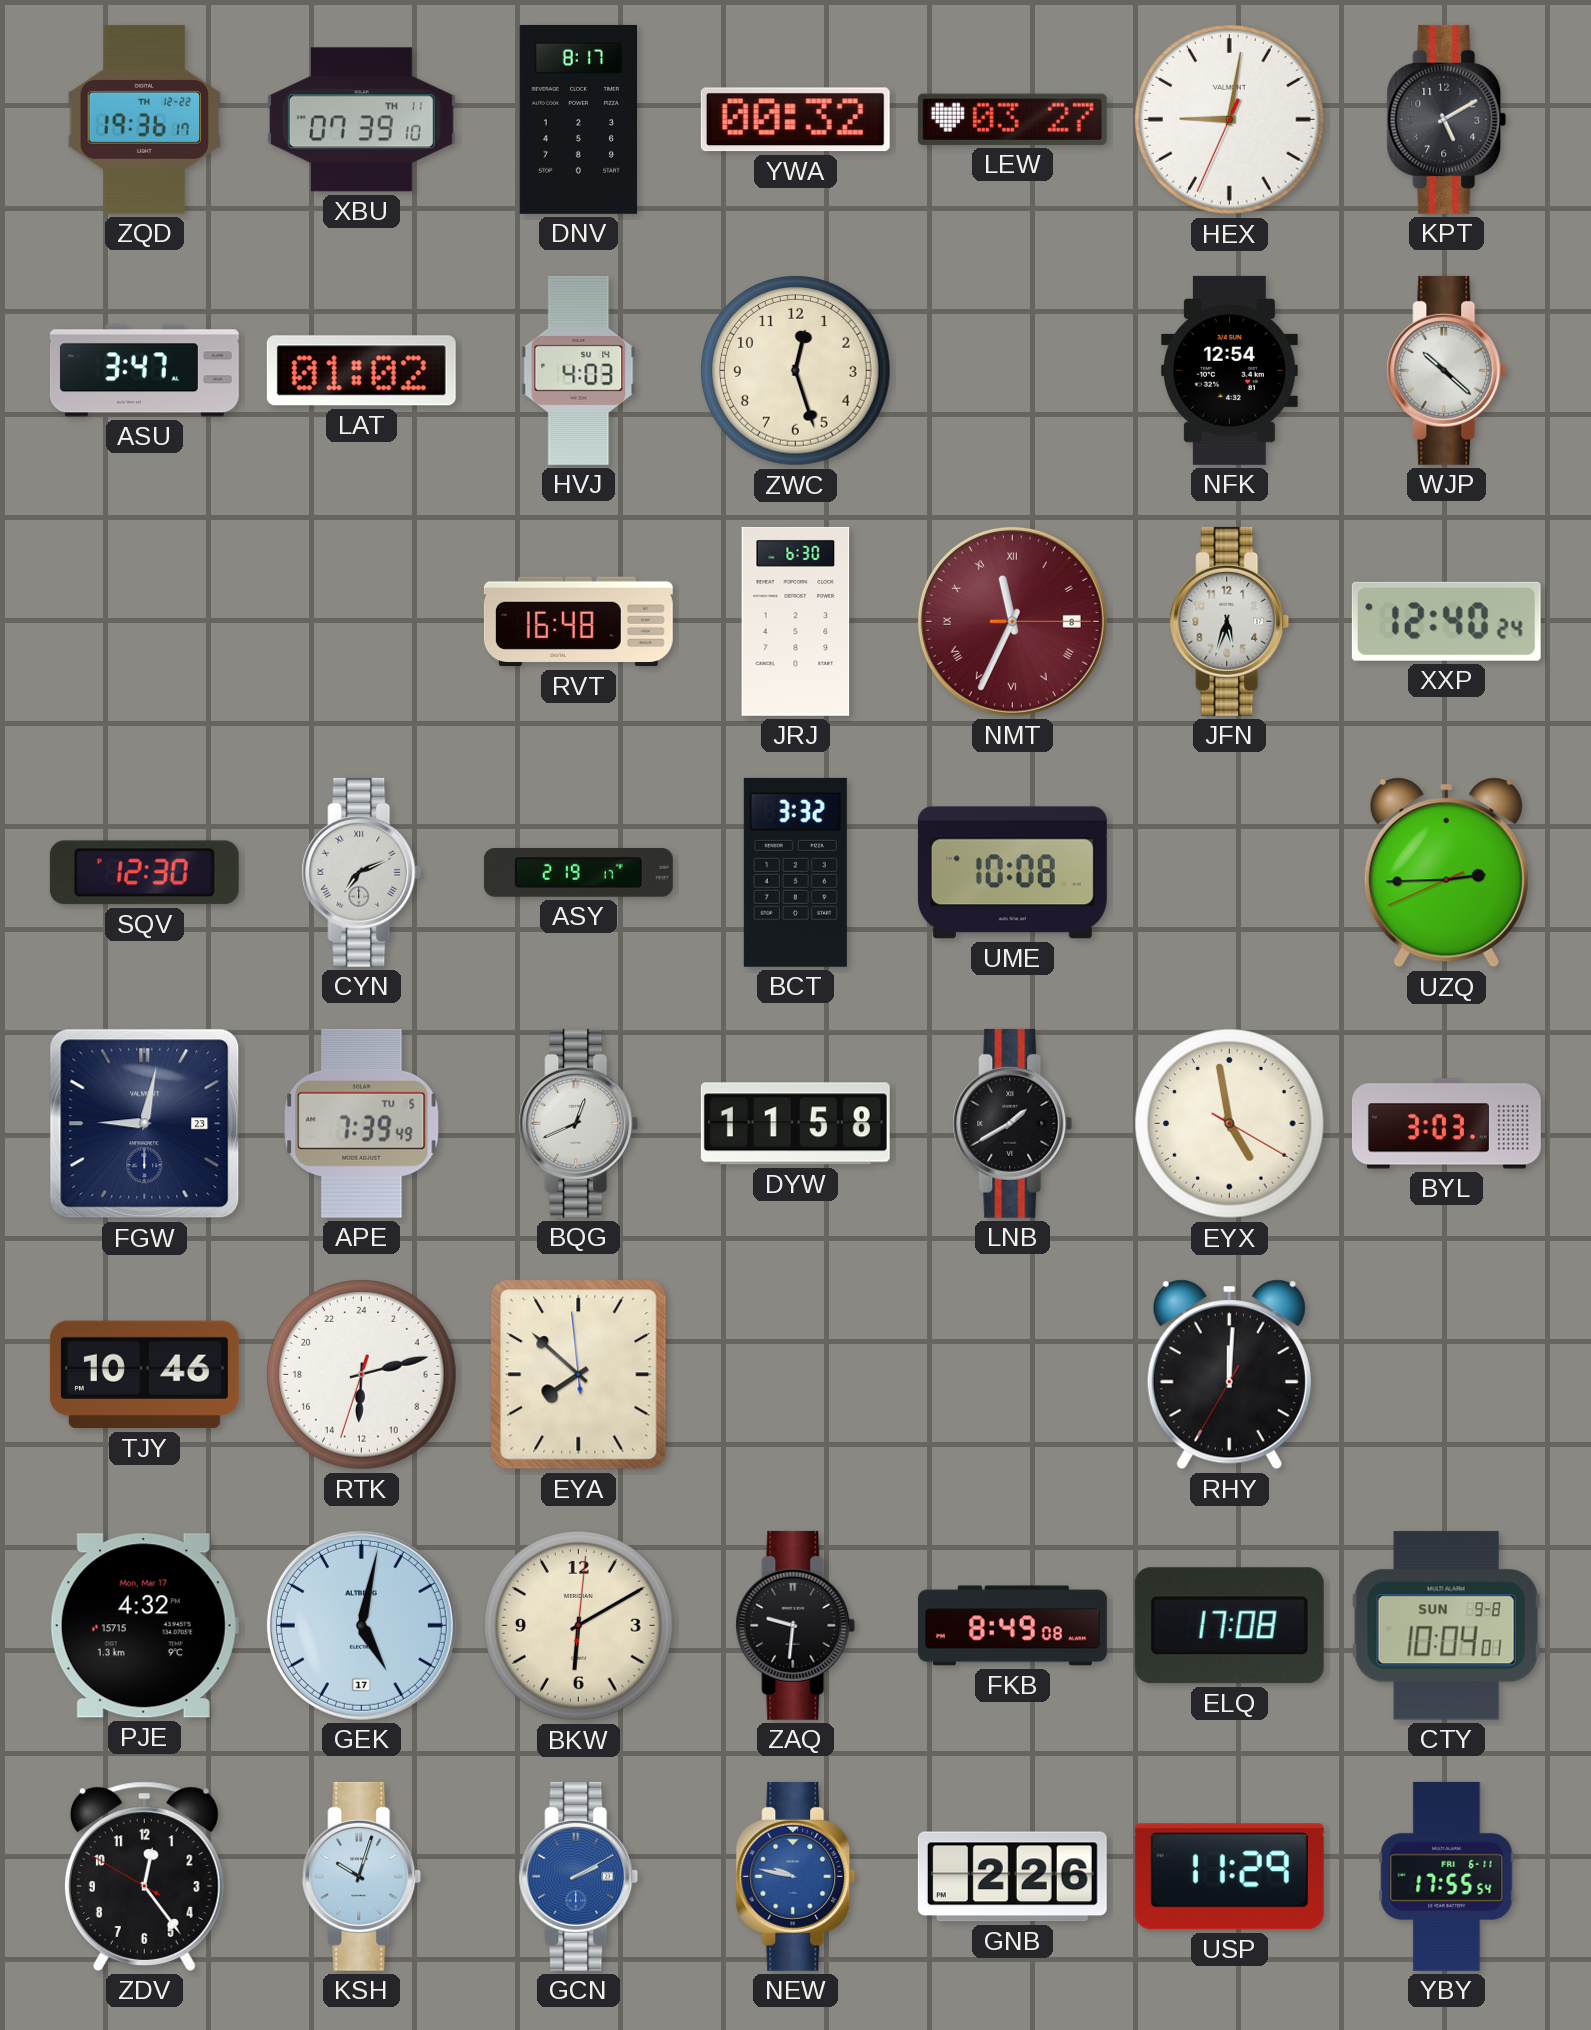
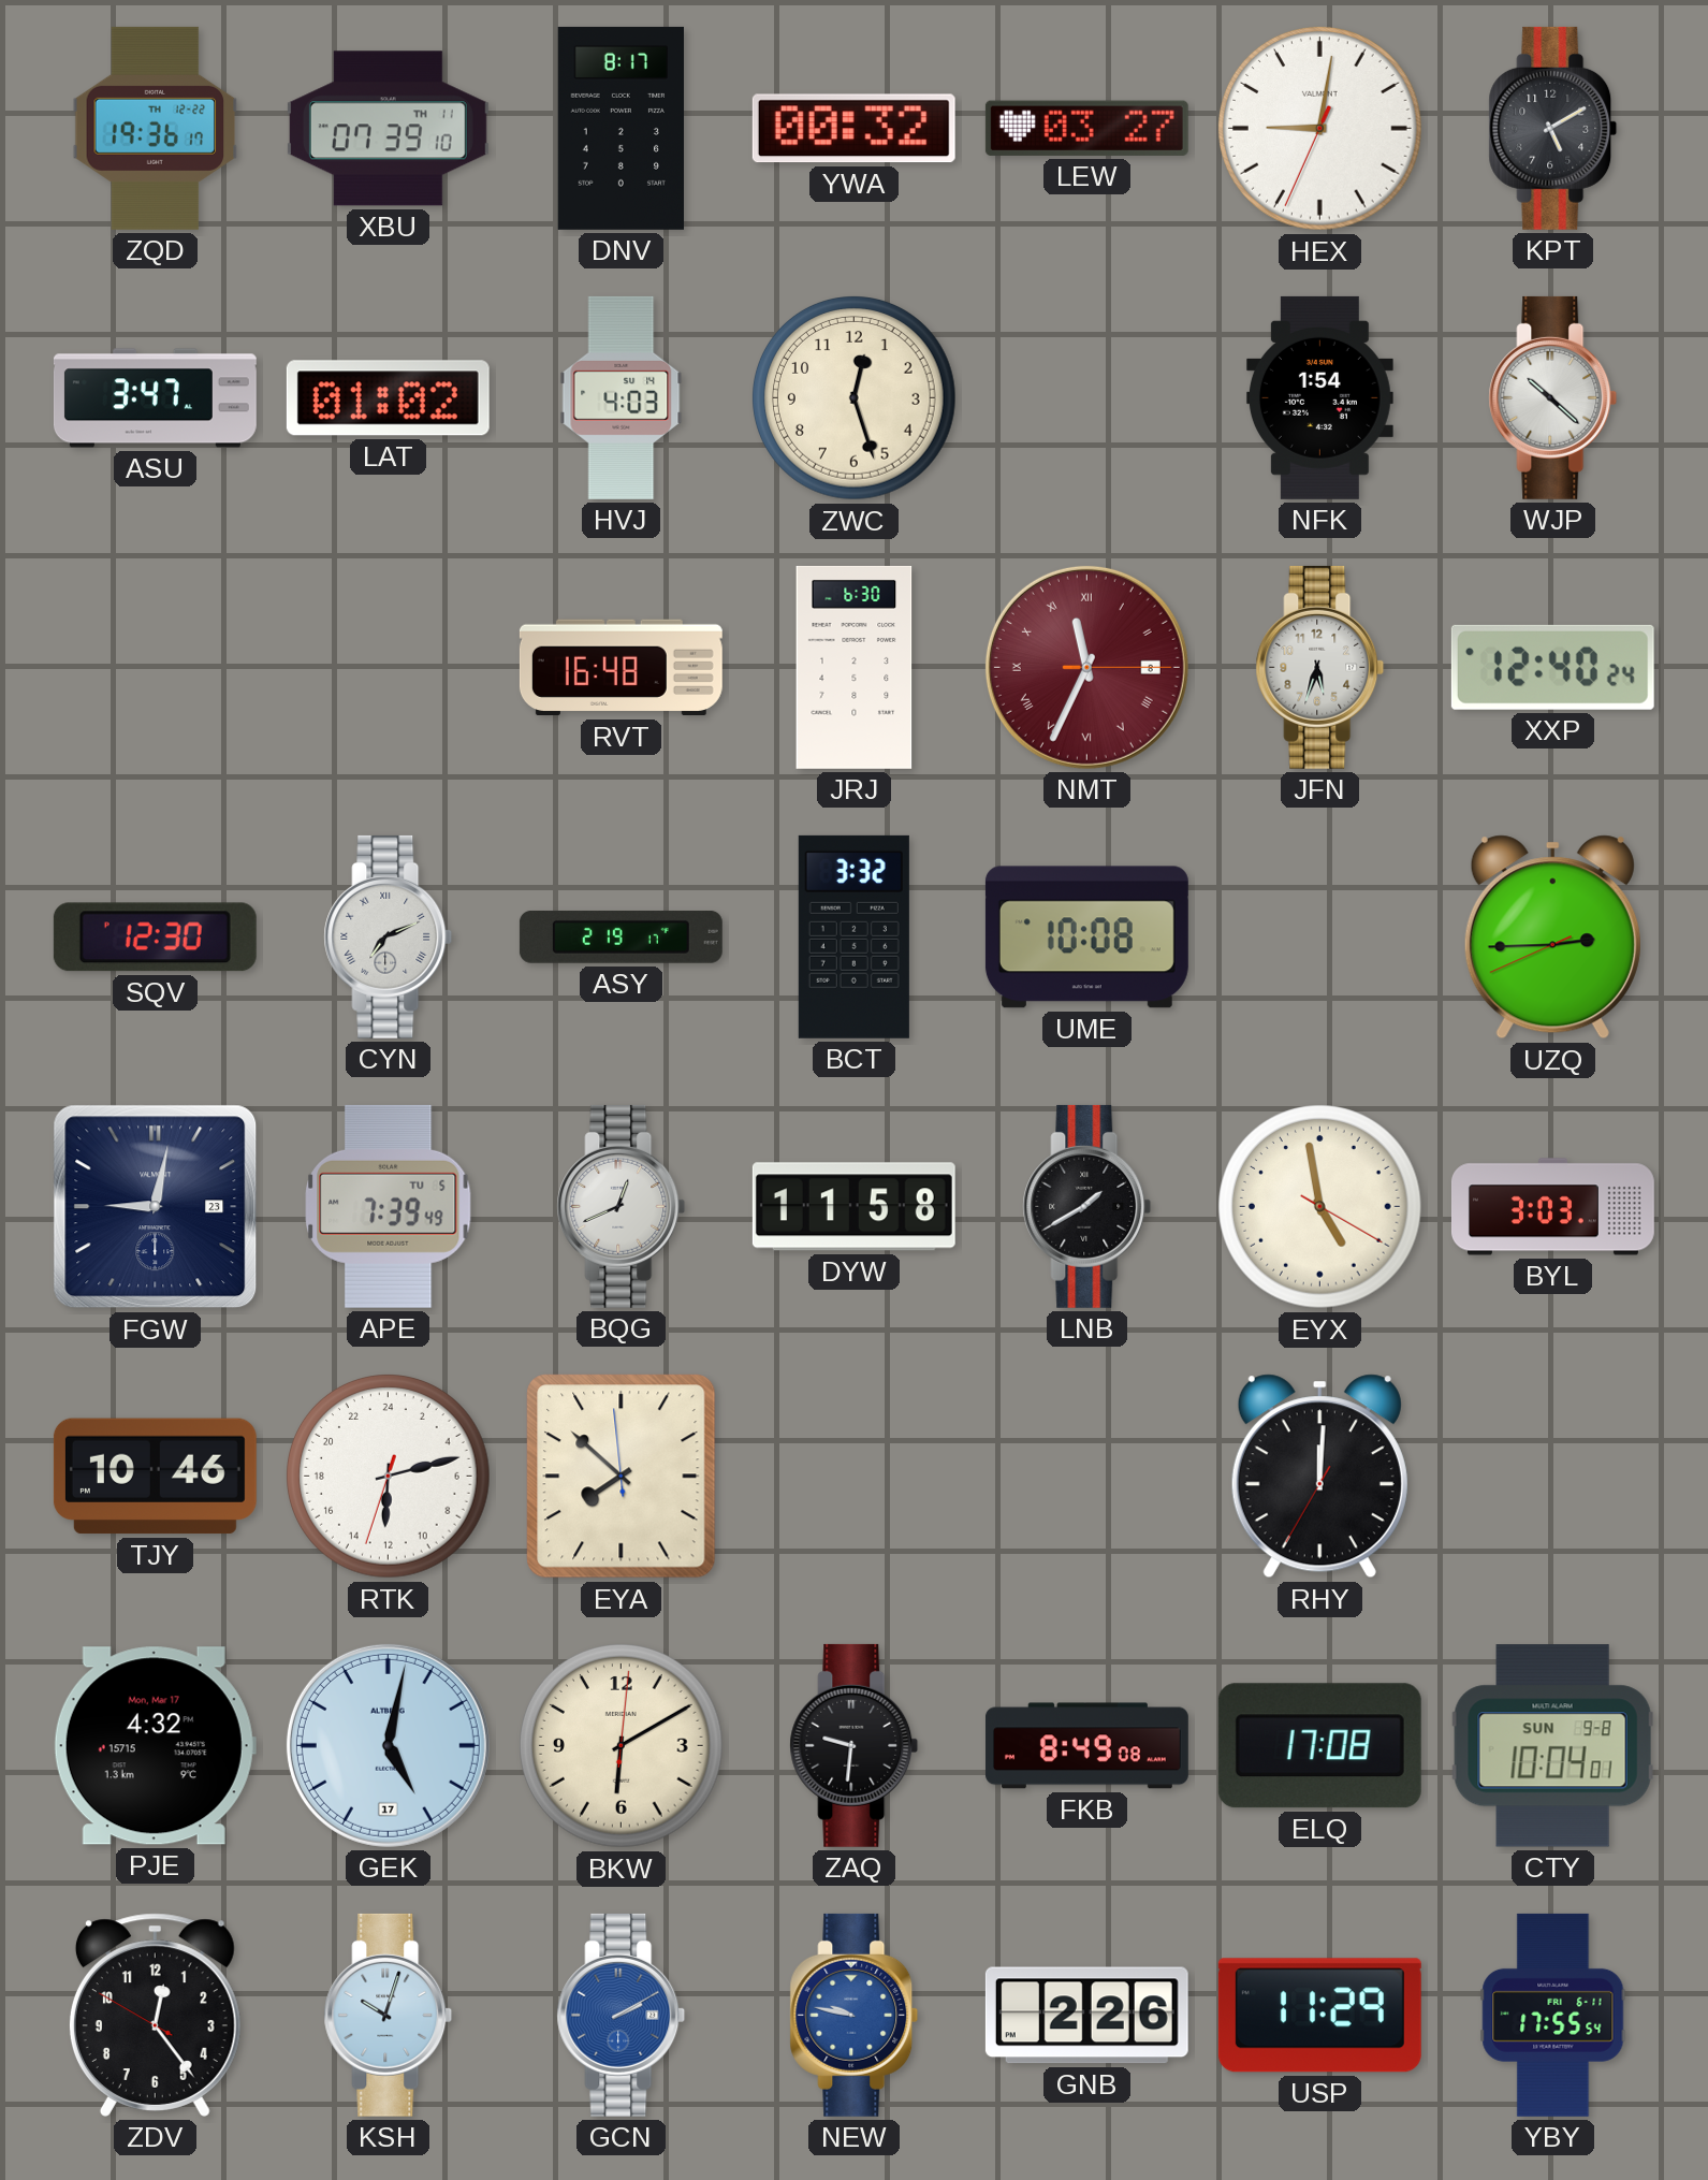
NFK: 12:54 -> 1:54
